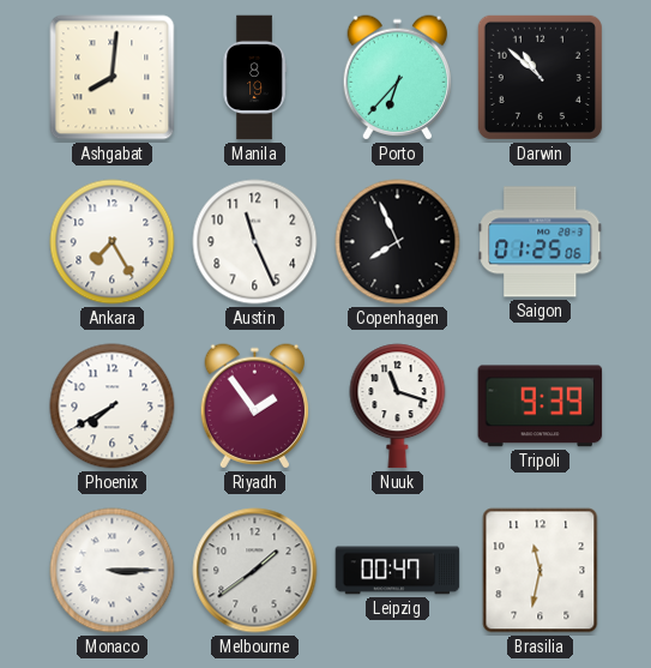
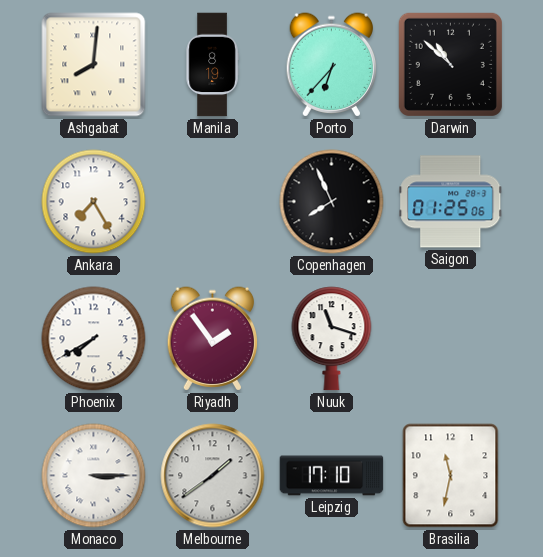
Austin: 11:26 -> none
Tripoli: 9:39 -> none
Leipzig: 00:47 -> 17:10
